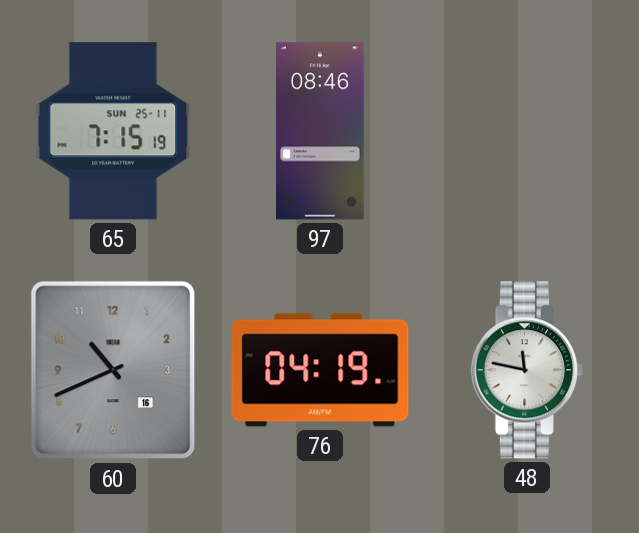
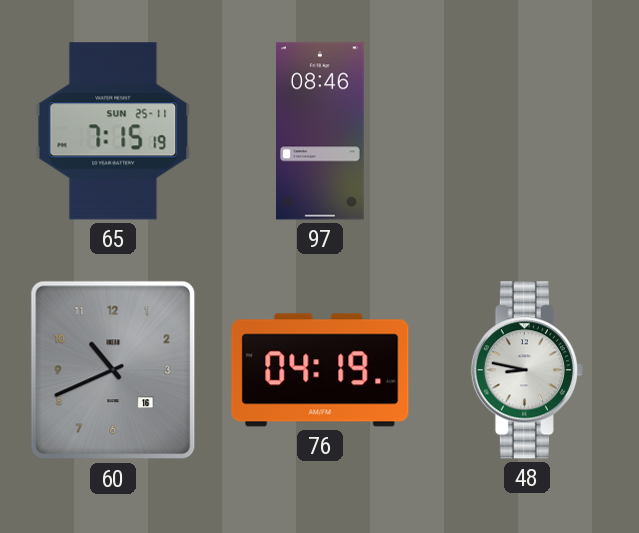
48: 11:47 -> 8:47
